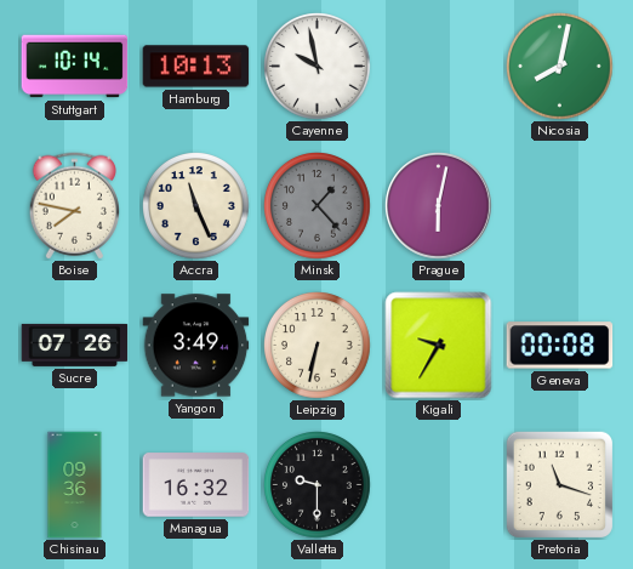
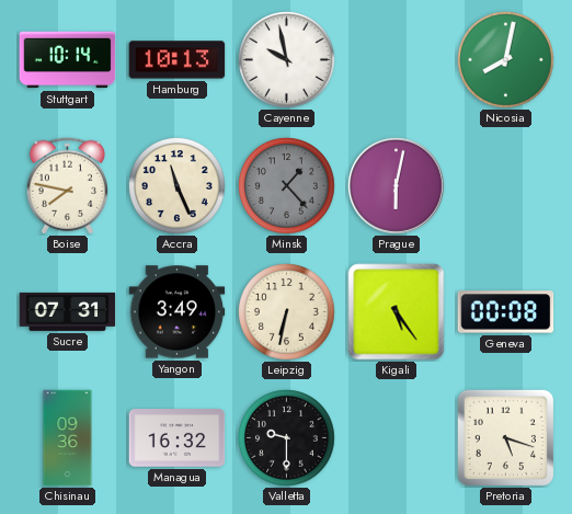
Sucre: 07:26 -> 07:31
Kigali: 9:35 -> 5:24
Pretoria: 11:18 -> 5:18
